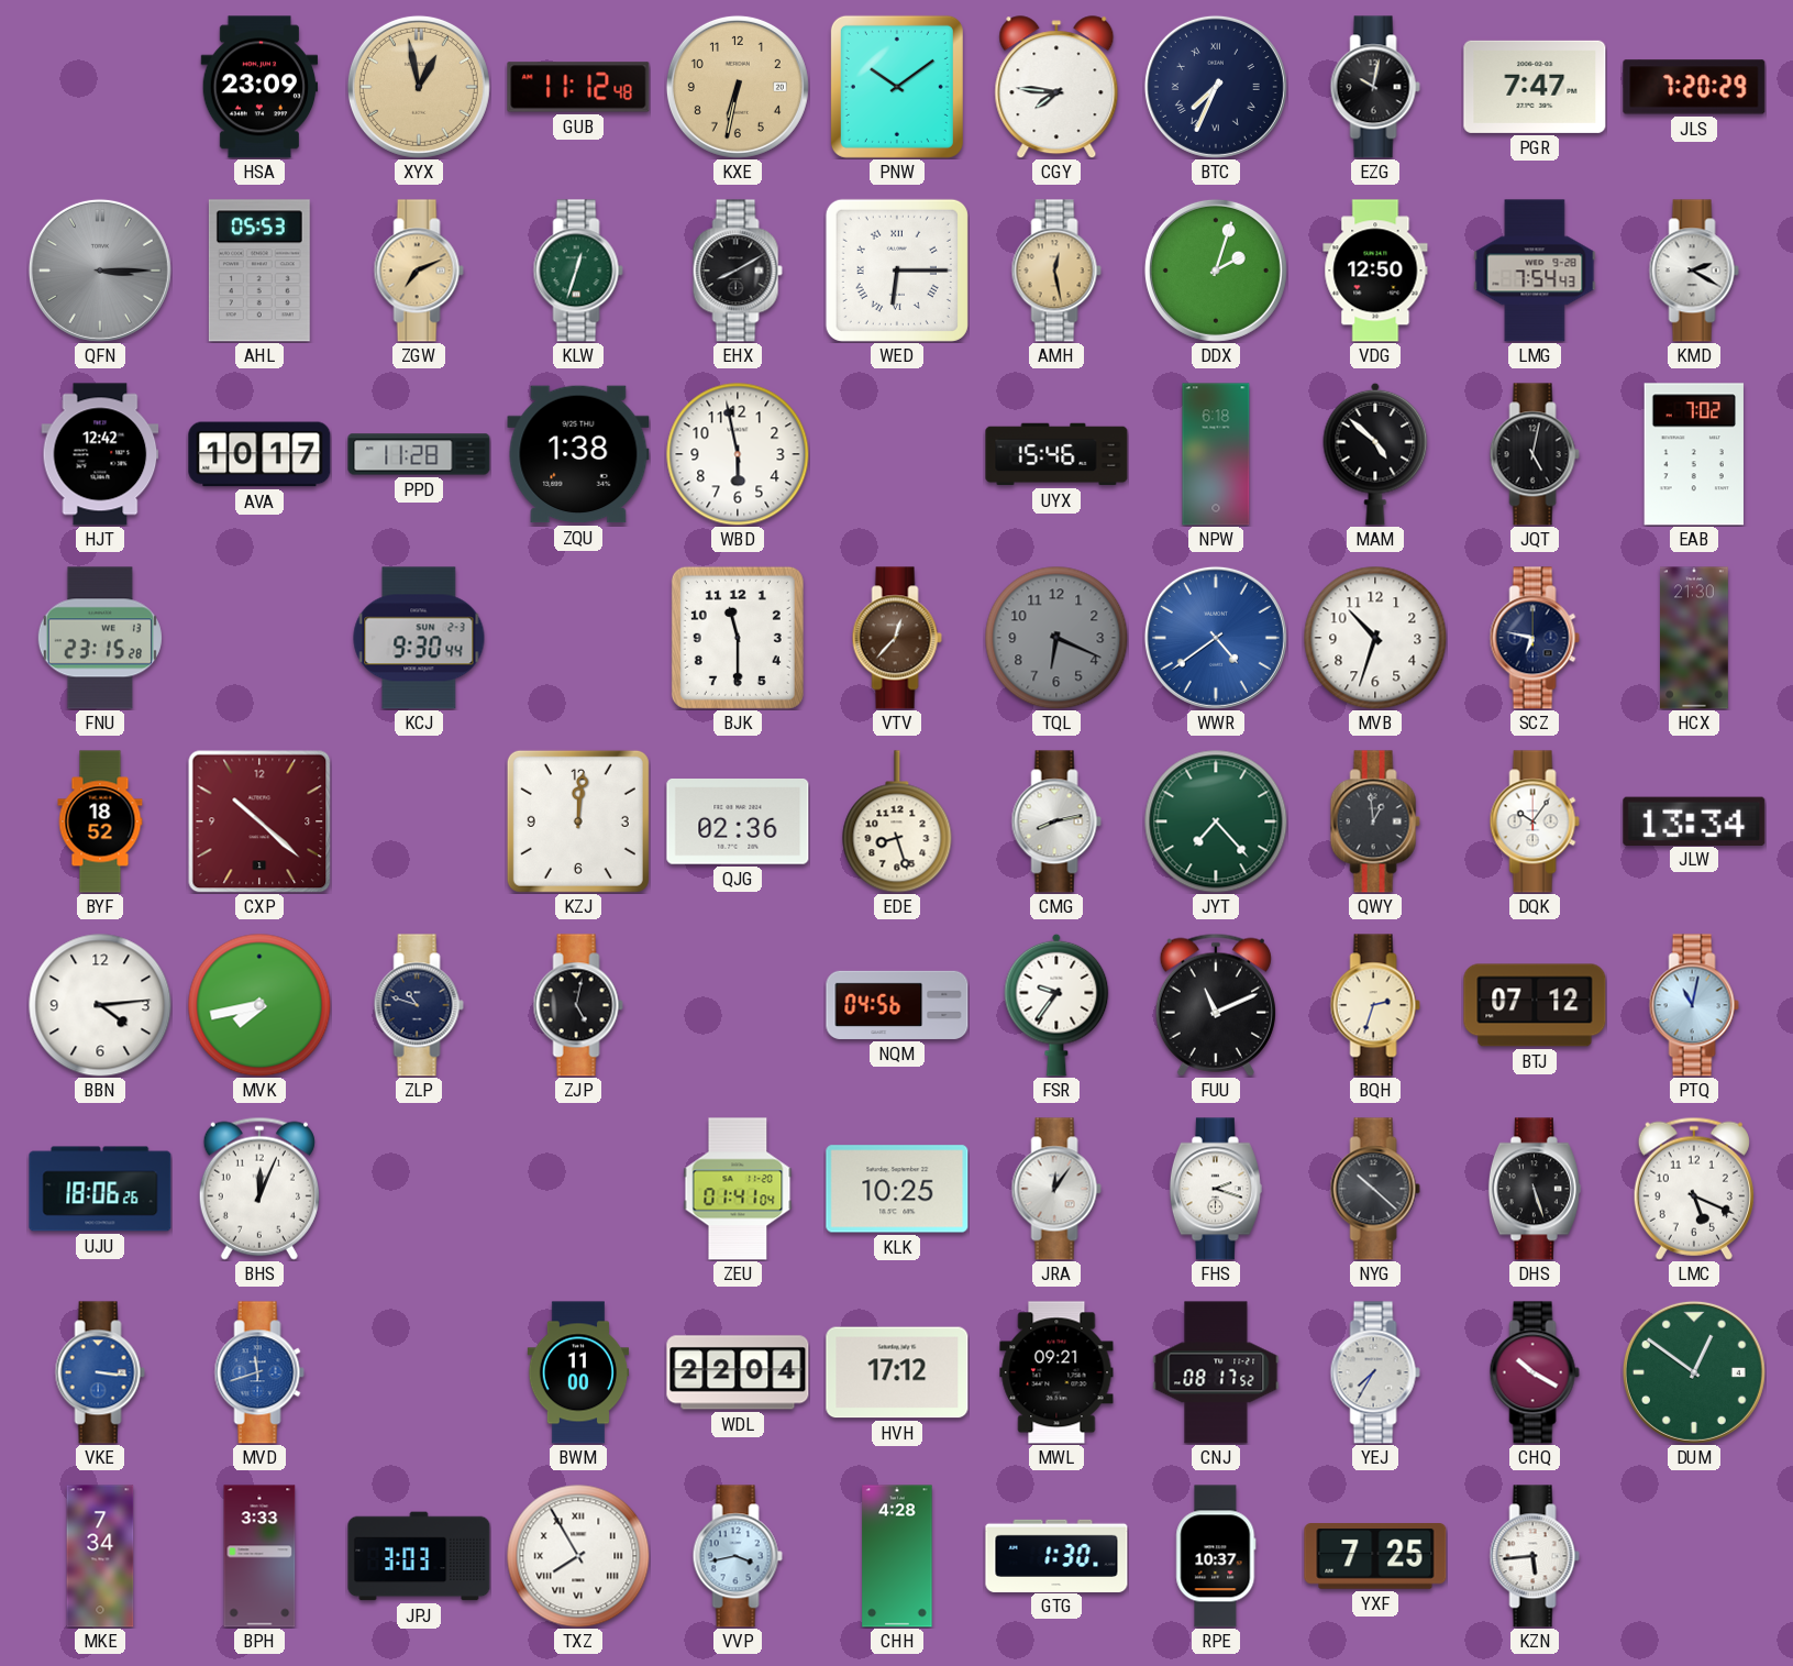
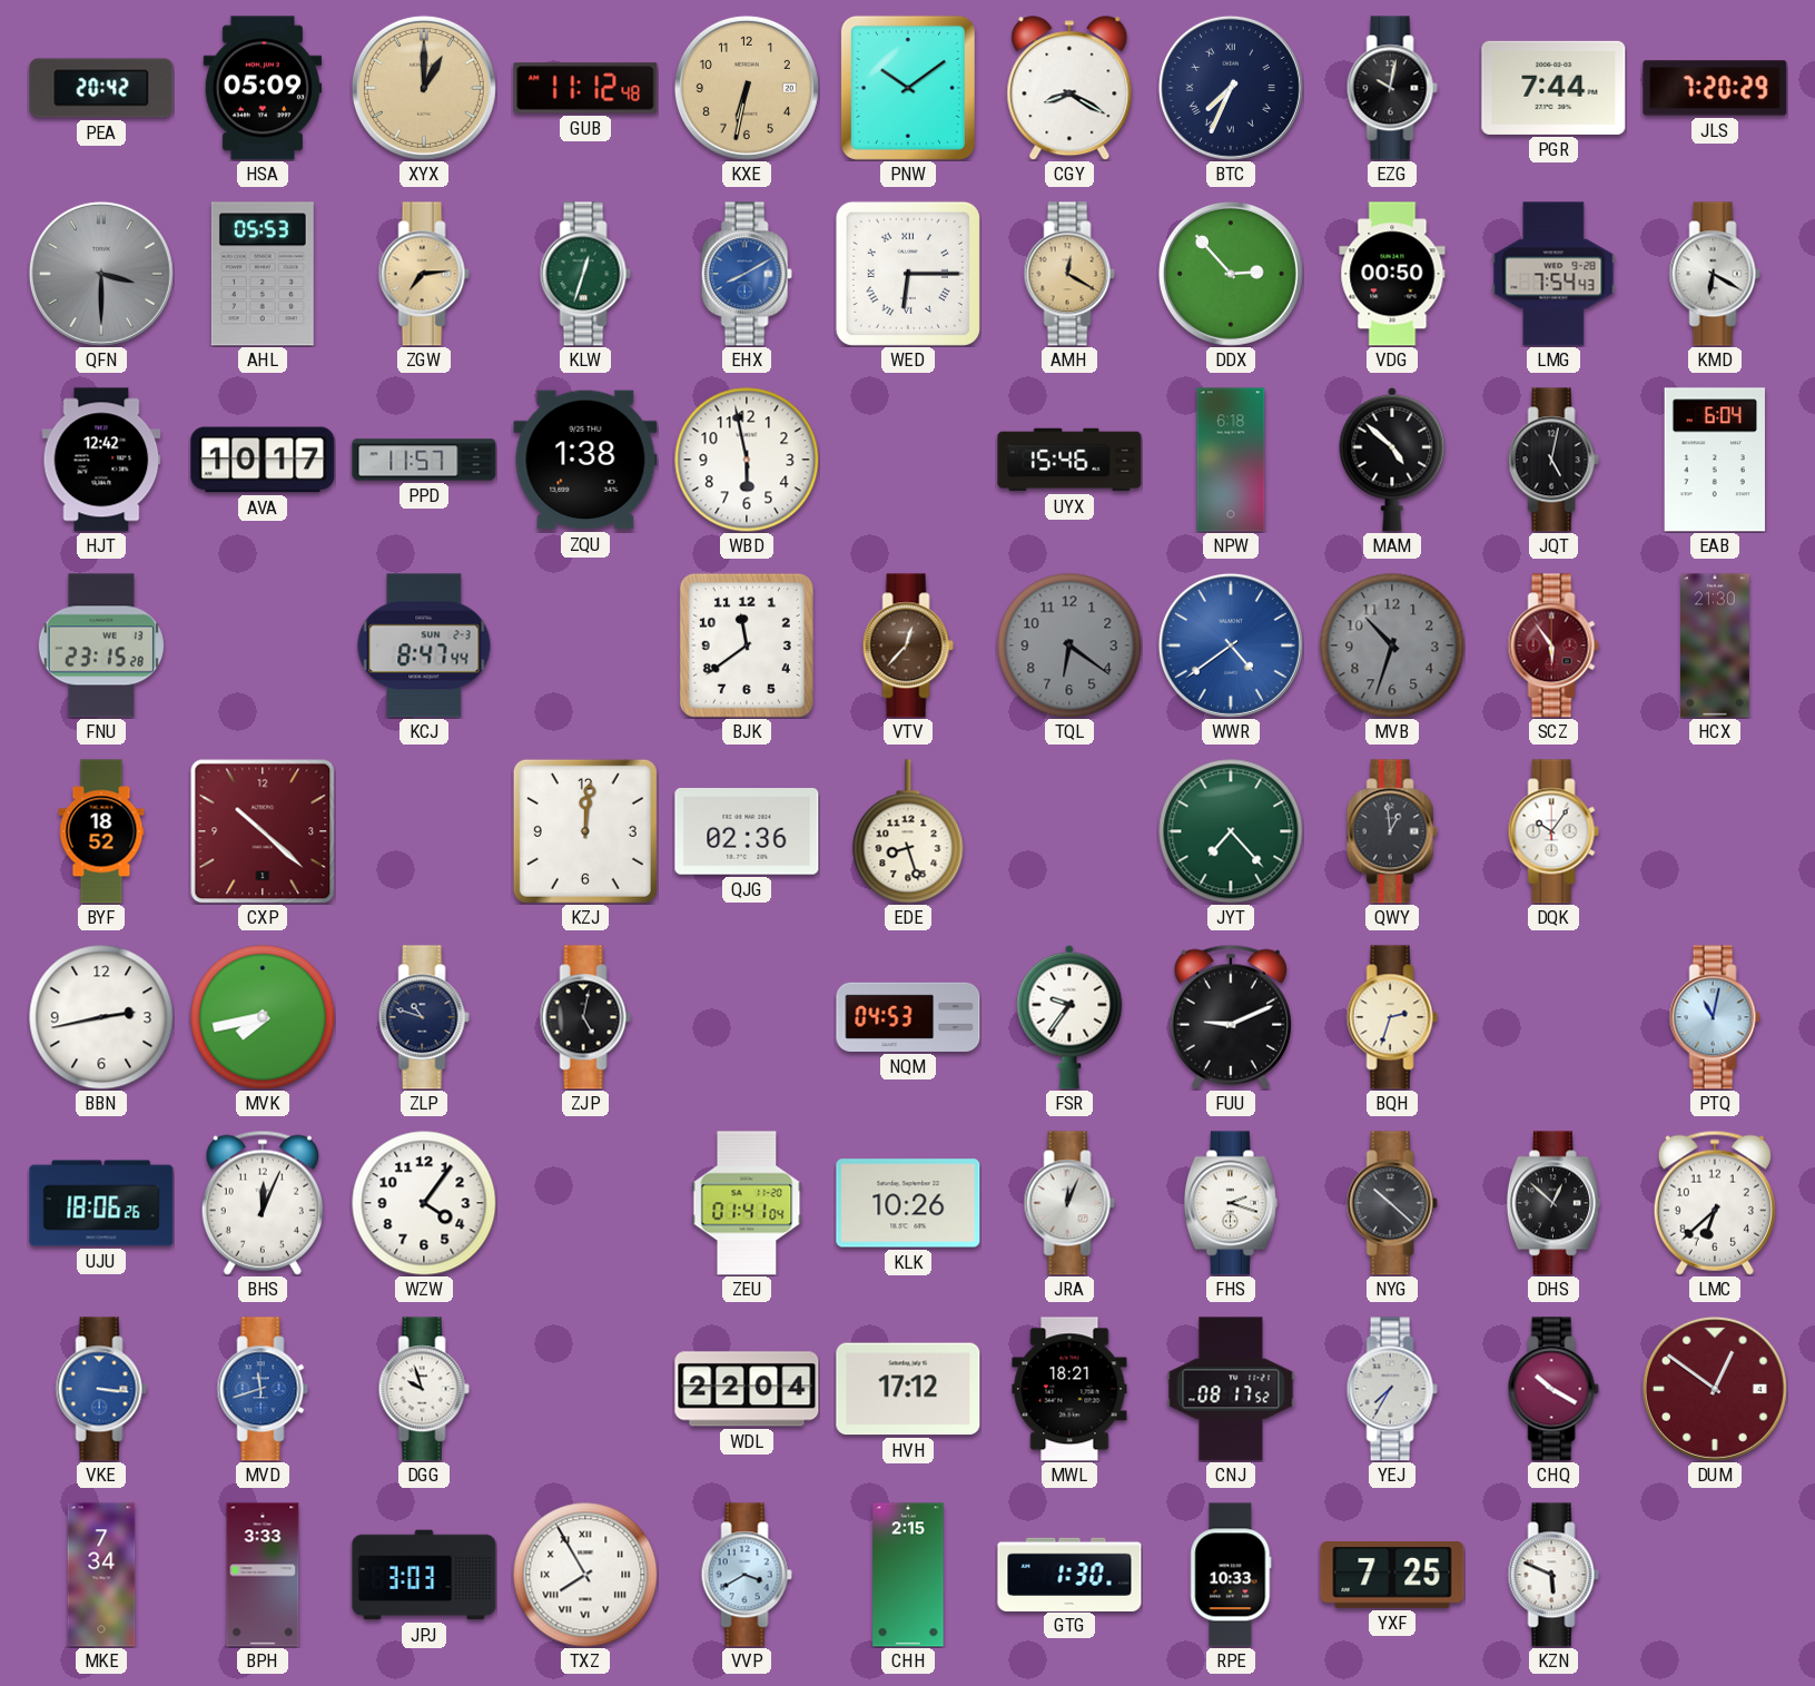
PEA: none -> 20:42
HSA: 23:09 -> 05:09
XYX: 12:58 -> 1:00
CGY: 7:46 -> 8:20
PGR: 7:47 -> 7:44
QFN: 3:15 -> 3:30
ZGW: 7:11 -> 7:14
EHX dial: black -> blue
AMH: 12:28 -> 12:20
DDX: 2:03 -> 2:53
VDG: 12:50 -> 00:50
KMD: 2:20 -> 6:20
PPD: 11:28 -> 11:57
EAB: 7:02 -> 6:04
KCJ: 9:30 -> 8:47
BJK: 11:30 -> 11:39
TQL: 6:19 -> 6:21
MVB dial: white -> grey
SCZ: 6:47 -> 5:54
SCZ dial: navy -> burgundy
CMG: 8:13 -> none
JLW: 13:34 -> none
BBN: 4:14 -> 2:43
NQM: 04:56 -> 04:53
FUU: 11:11 -> 9:11
BTJ: 07:12 -> none
WZW: none -> 4:06
KLK: 10:25 -> 10:26
JRA: 12:06 -> 12:04
DHS: 5:27 -> 12:52
LMC: 5:19 -> 6:38
DGG: none -> 9:57
BWM: 11:00 -> none
MWL: 09:21 -> 18:21
DUM dial: green -> burgundy
VVP: 3:43 -> 3:40
CHH: 4:28 -> 2:15
RPE: 10:37 -> 10:33
KZN: 5:44 -> 5:49
